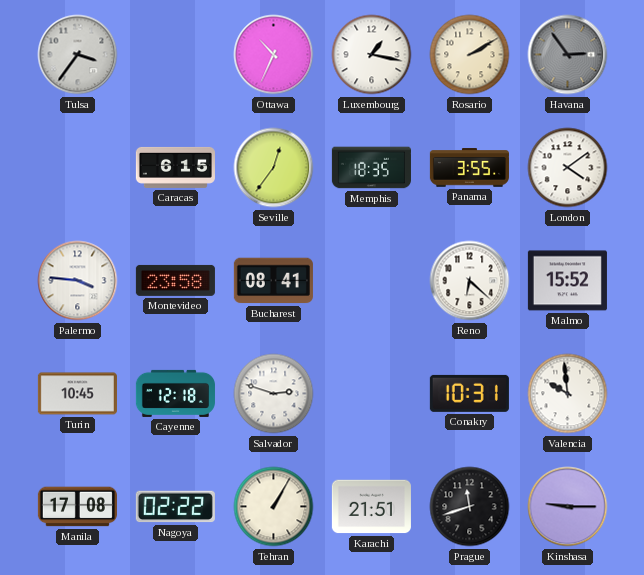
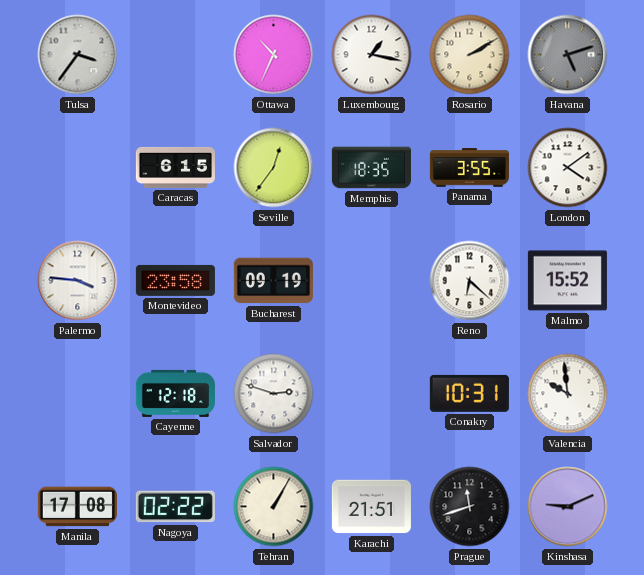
Havana: 2:54 -> 5:12
Bucharest: 08:41 -> 09:19
Turin: 10:45 -> none
Kinshasa: 9:15 -> 9:11
